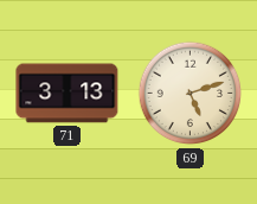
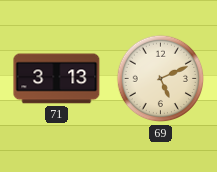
69: 5:12 -> 5:11
